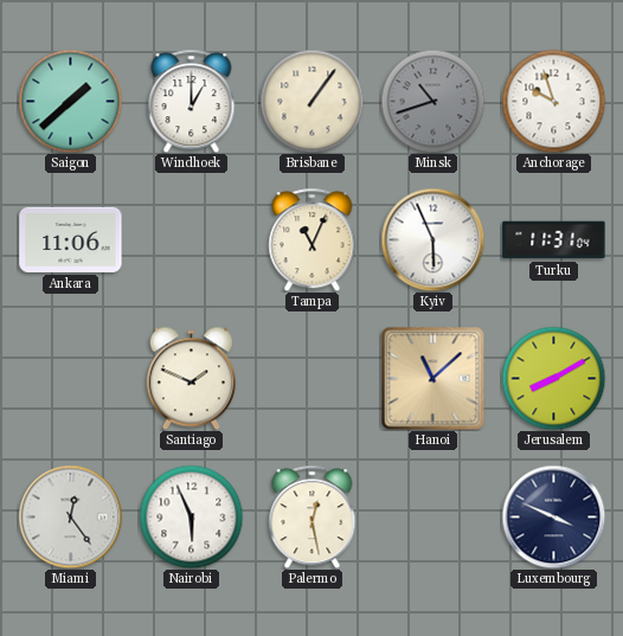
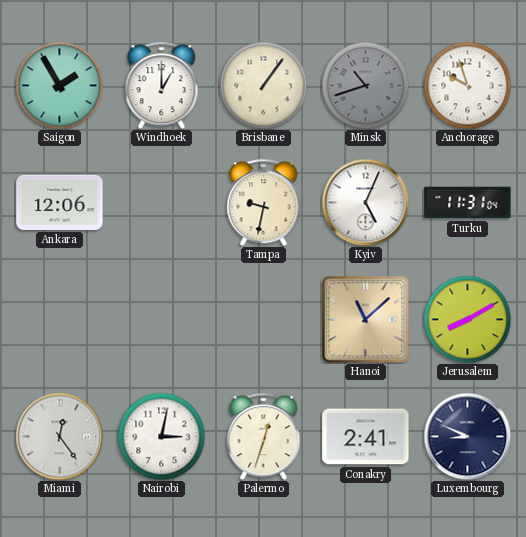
Saigon: 1:38 -> 1:55
Ankara: 11:06 -> 12:06
Tampa: 11:04 -> 9:32
Kyiv: 5:56 -> 5:04
Santiago: 1:49 -> none
Nairobi: 5:56 -> 3:02
Palermo: 12:28 -> 12:33
Conakry: none -> 2:41
Luxembourg: 3:49 -> 8:49
